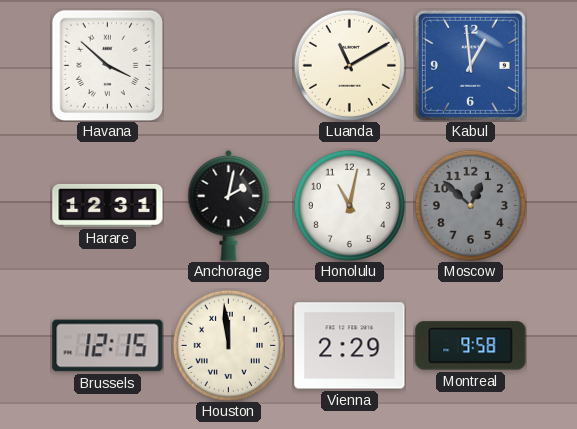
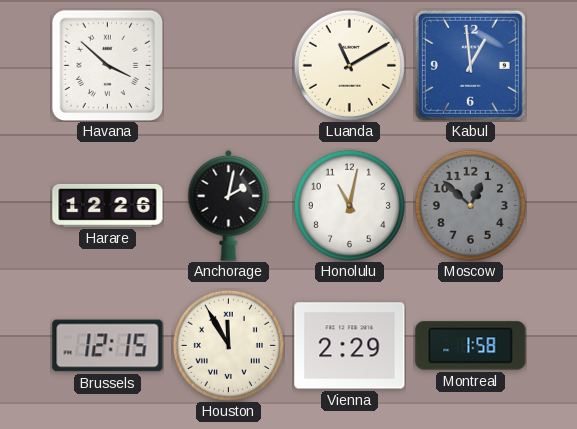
Harare: 12:31 -> 12:26
Houston: 11:59 -> 11:55
Montreal: 9:58 -> 1:58
